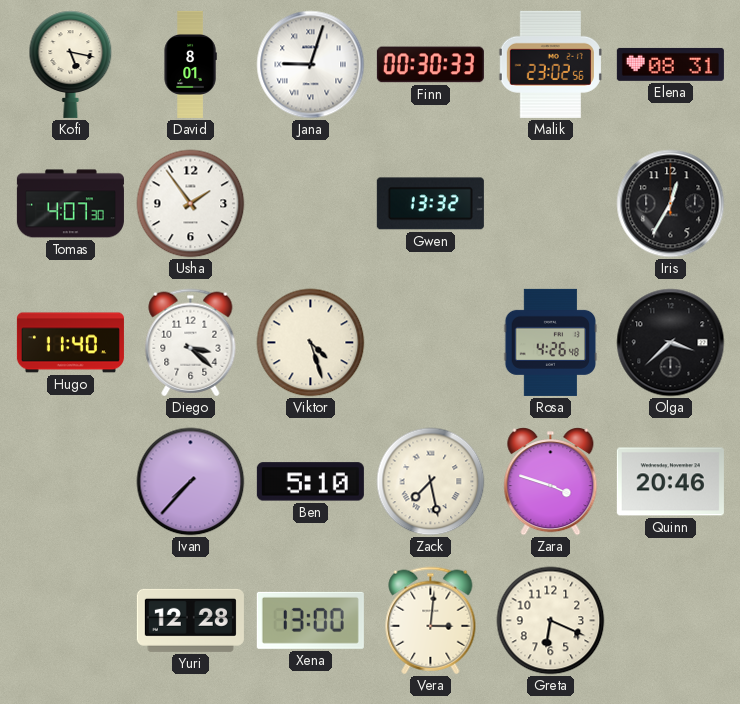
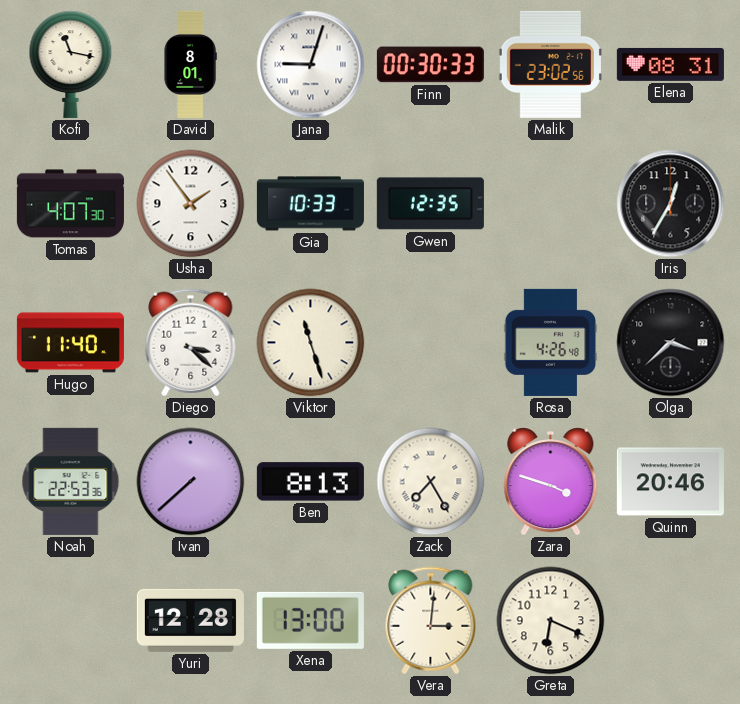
Kofi: 5:17 -> 11:17
Gia: none -> 10:33
Gwen: 13:32 -> 12:35
Viktor: 4:27 -> 11:27
Noah: none -> 22:53
Ivan: 7:37 -> 7:38
Ben: 5:10 -> 8:13
Zack: 7:28 -> 7:25
